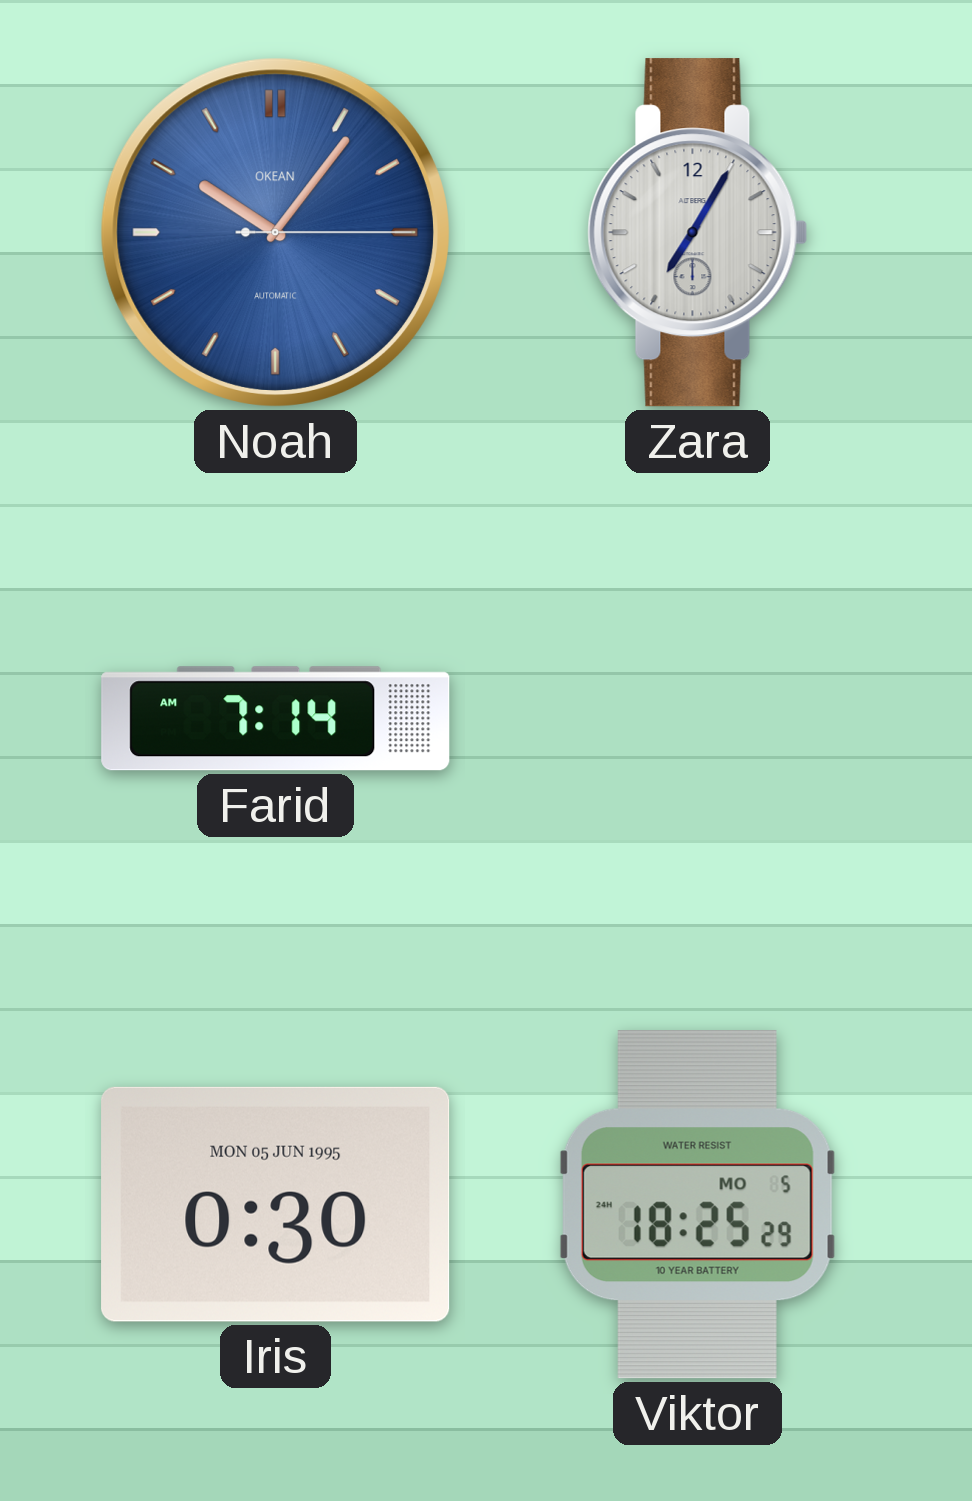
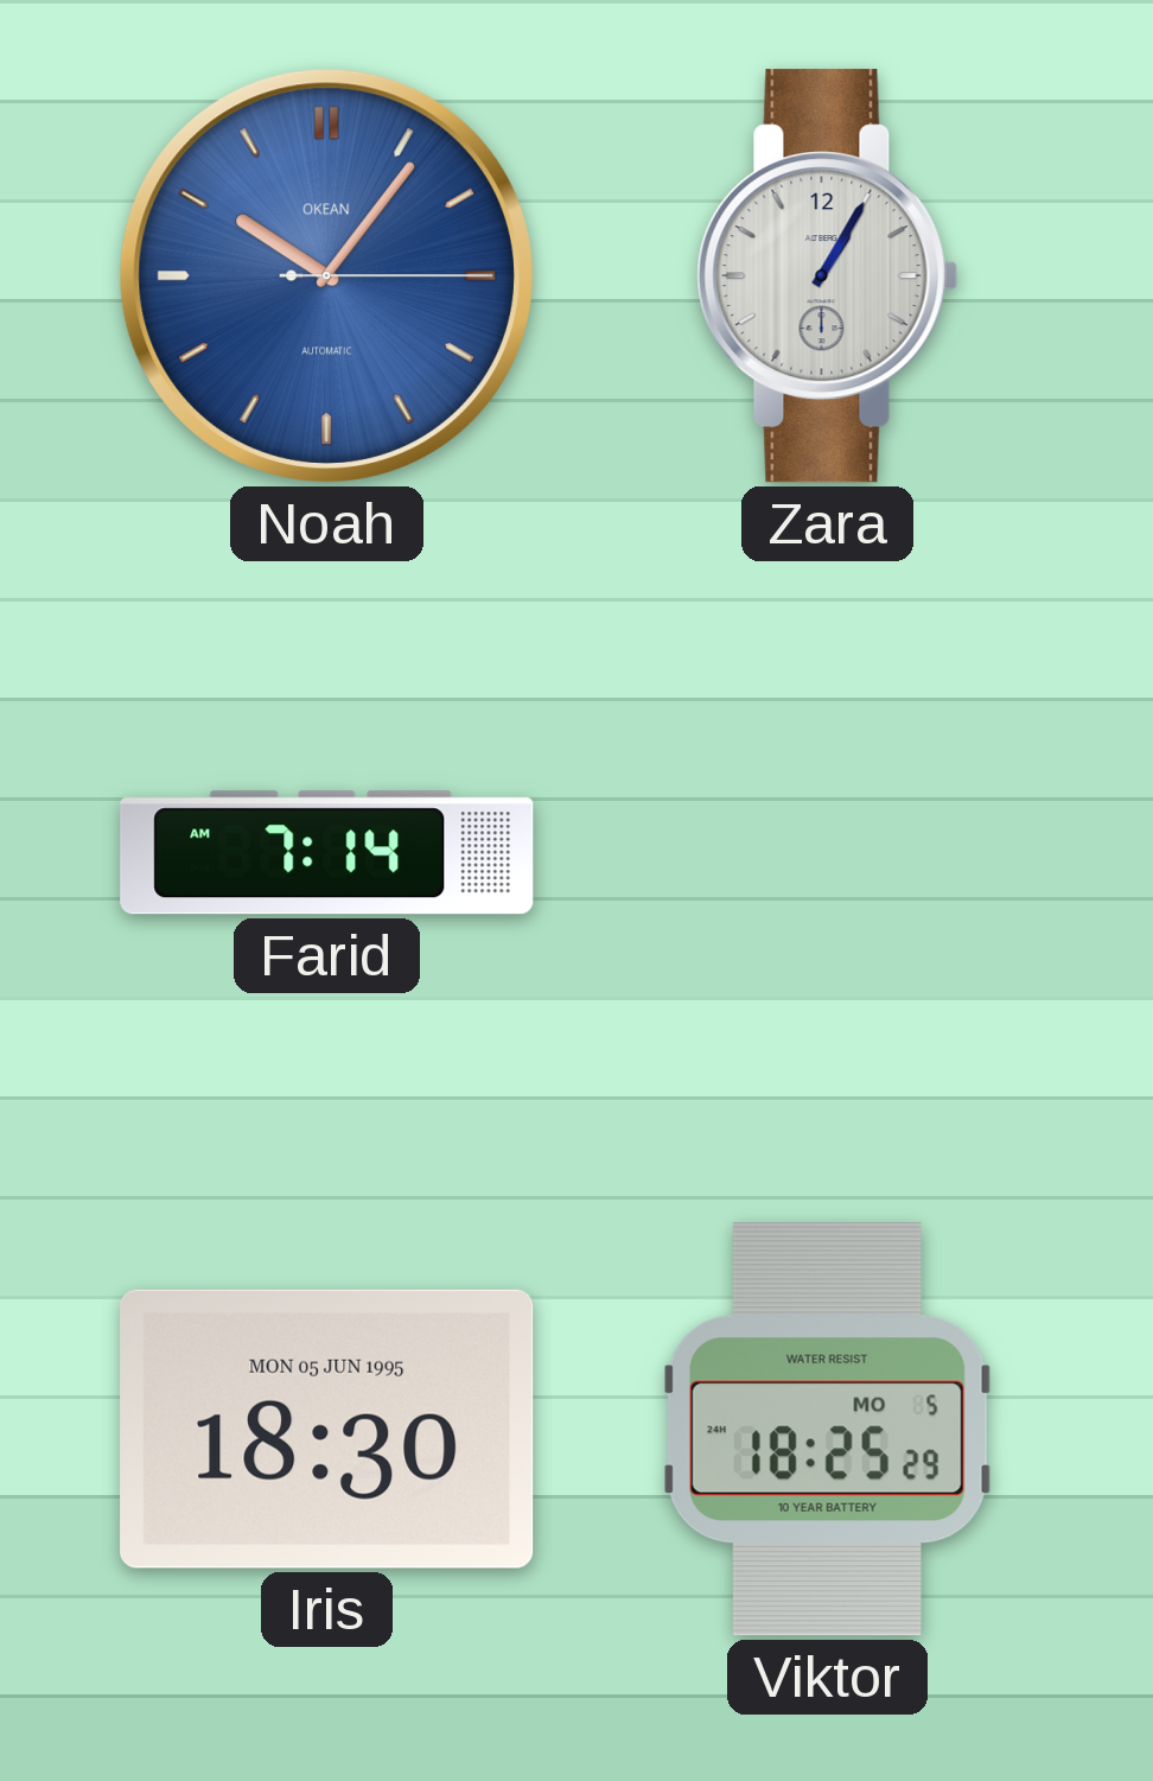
Zara: 7:05 -> 1:05
Iris: 0:30 -> 18:30
